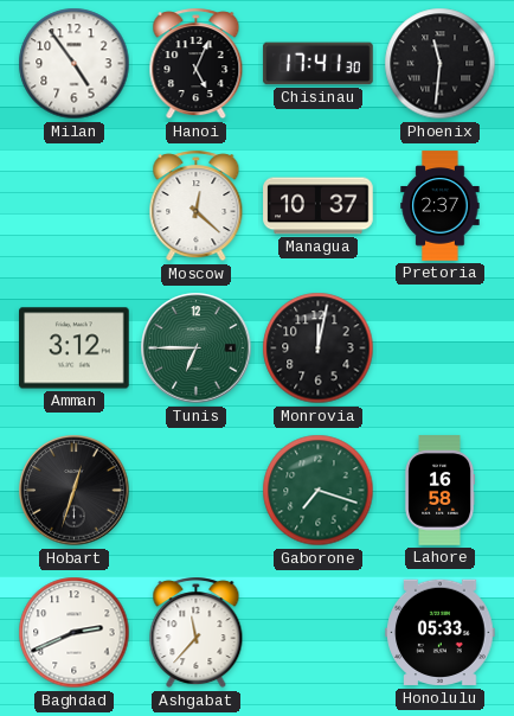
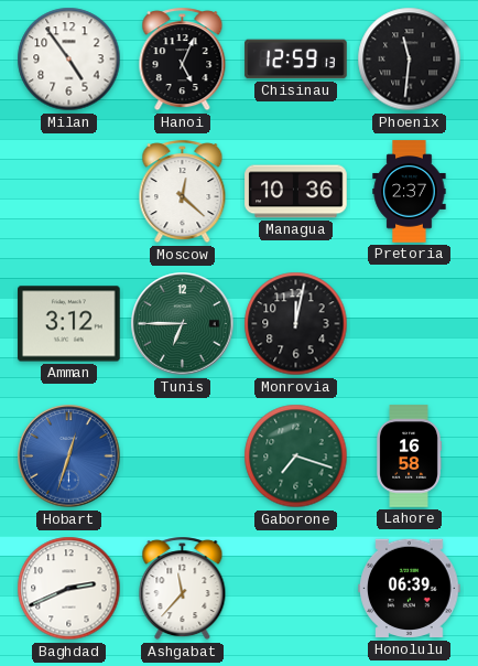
Chisinau: 17:41 -> 12:59
Managua: 10:37 -> 10:36
Hobart dial: black -> blue
Honolulu: 05:33 -> 06:39
